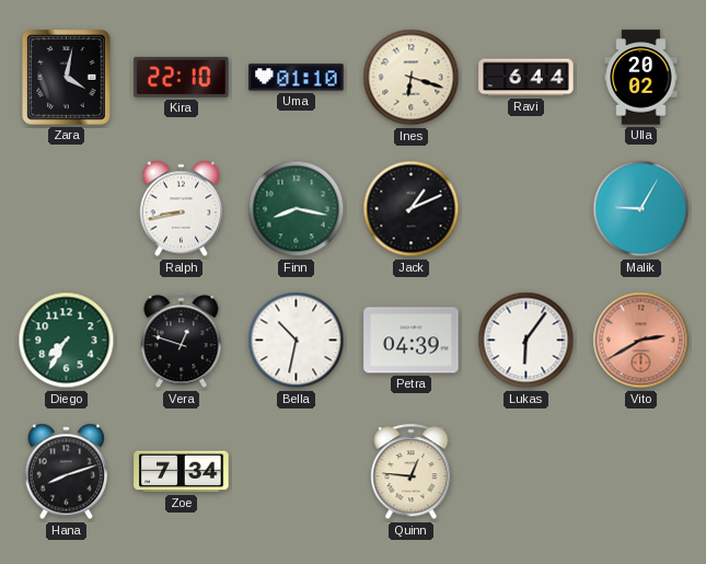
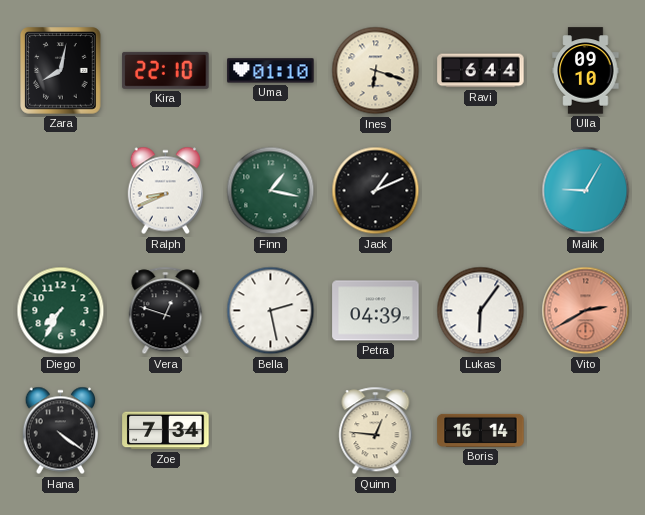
Zara: 4:02 -> 8:02
Ulla: 20:02 -> 09:10
Ralph: 8:43 -> 8:41
Finn: 8:17 -> 1:17
Bella: 10:32 -> 2:28
Hana: 8:12 -> 4:21
Boris: none -> 16:14
